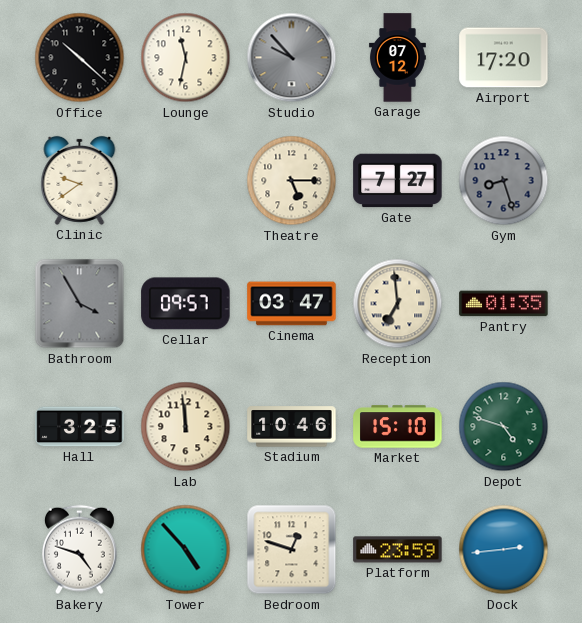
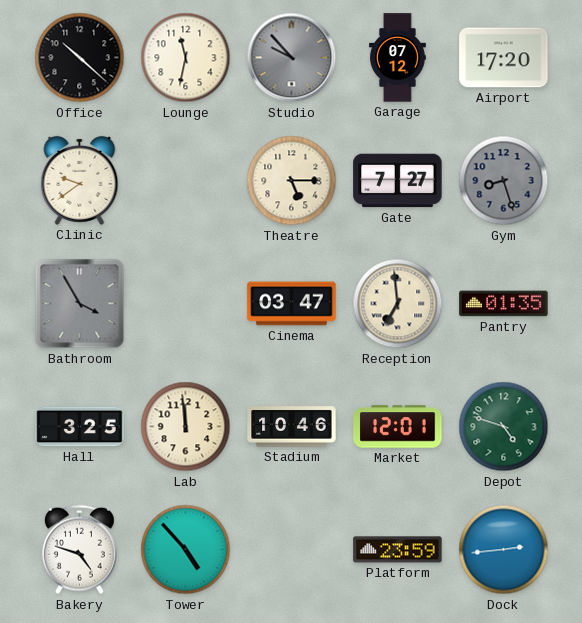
Cellar: 09:57 -> none
Market: 15:10 -> 12:01
Bedroom: 12:48 -> none
